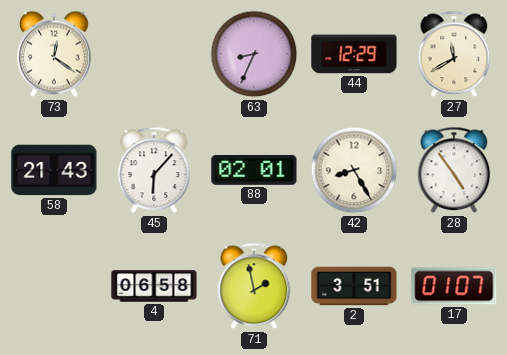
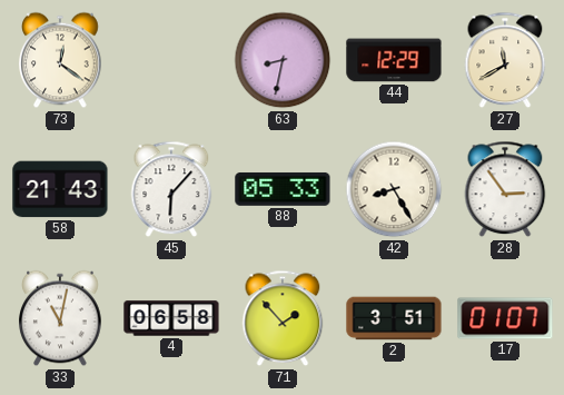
63: 8:34 -> 8:32
88: 02:01 -> 05:33
28: 4:54 -> 2:54
33: none -> 11:02
71: 1:58 -> 1:53
